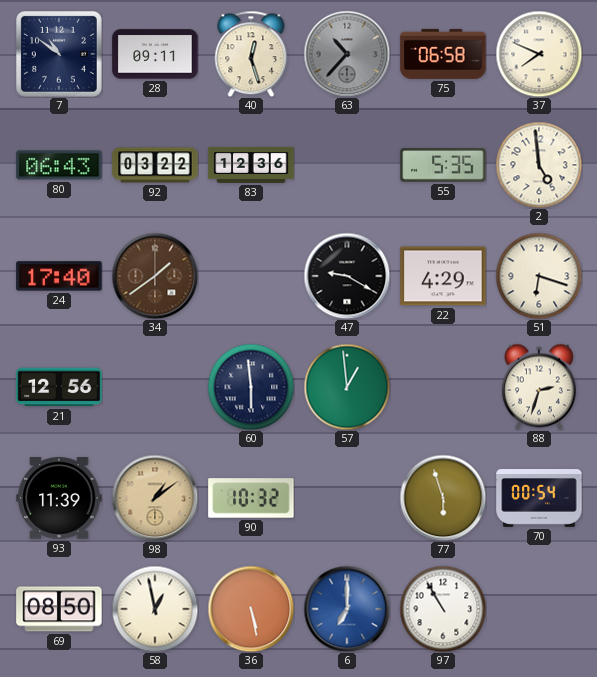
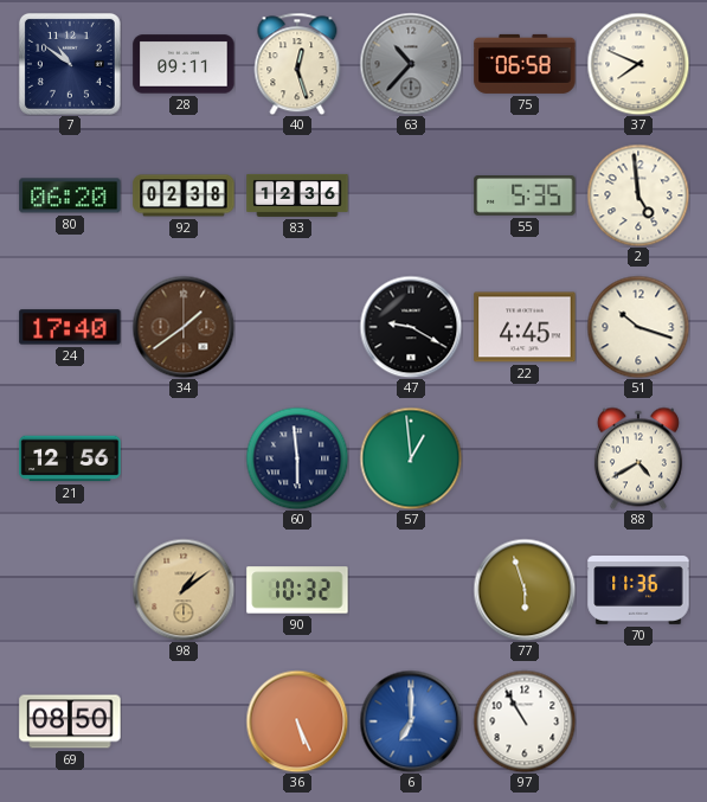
80: 06:43 -> 06:20
92: 03:22 -> 02:38
22: 4:29 -> 4:45
51: 6:18 -> 10:18
88: 2:33 -> 4:40
93: 11:39 -> none
70: 00:54 -> 11:36
58: 12:58 -> none
36: 5:28 -> 5:26
